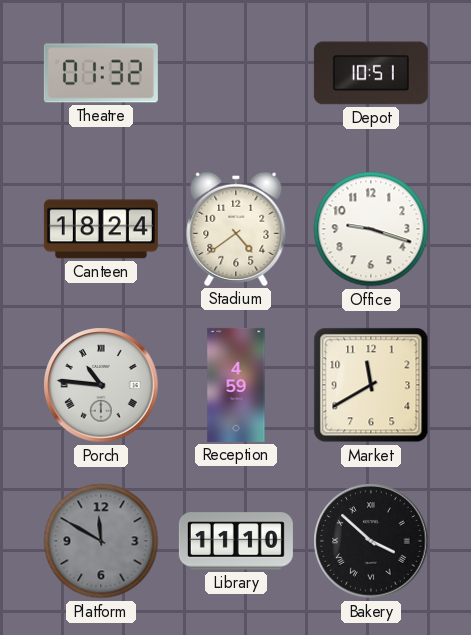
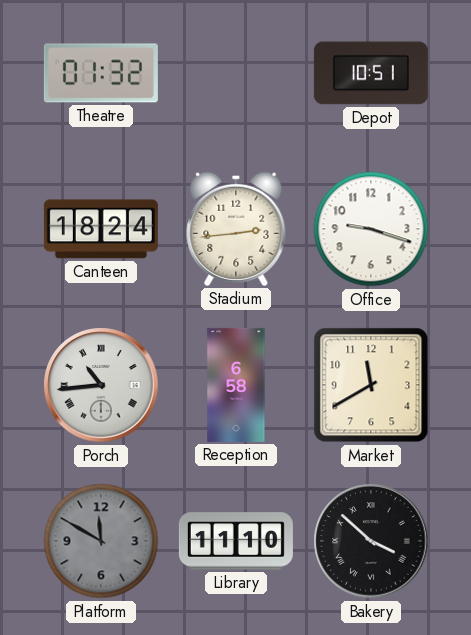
Stadium: 4:39 -> 2:44
Porch: 10:46 -> 10:44
Reception: 4:59 -> 6:58
